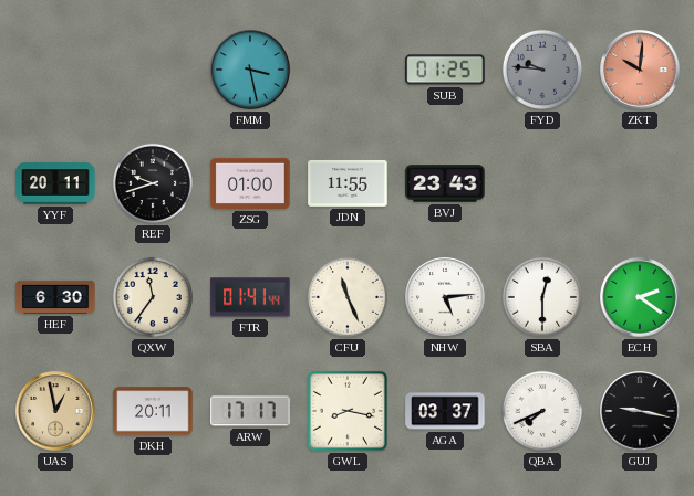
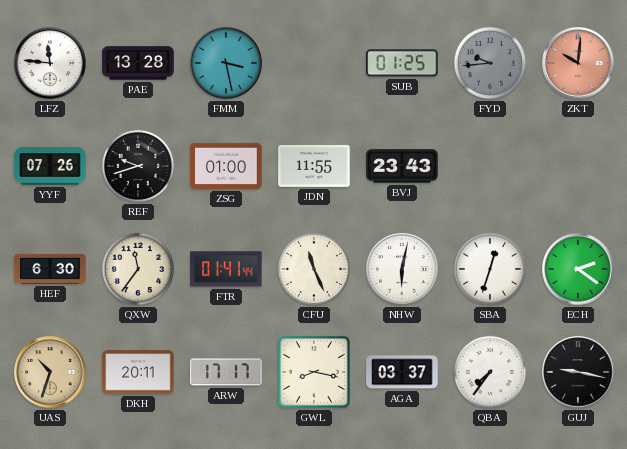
LFZ: none -> 11:46
PAE: none -> 13:28
FYD: 9:46 -> 9:44
YYF: 20:11 -> 07:26
NHW: 5:14 -> 6:02
SBA: 12:30 -> 12:33
UAS: 12:58 -> 10:33
QBA: 7:41 -> 7:36
